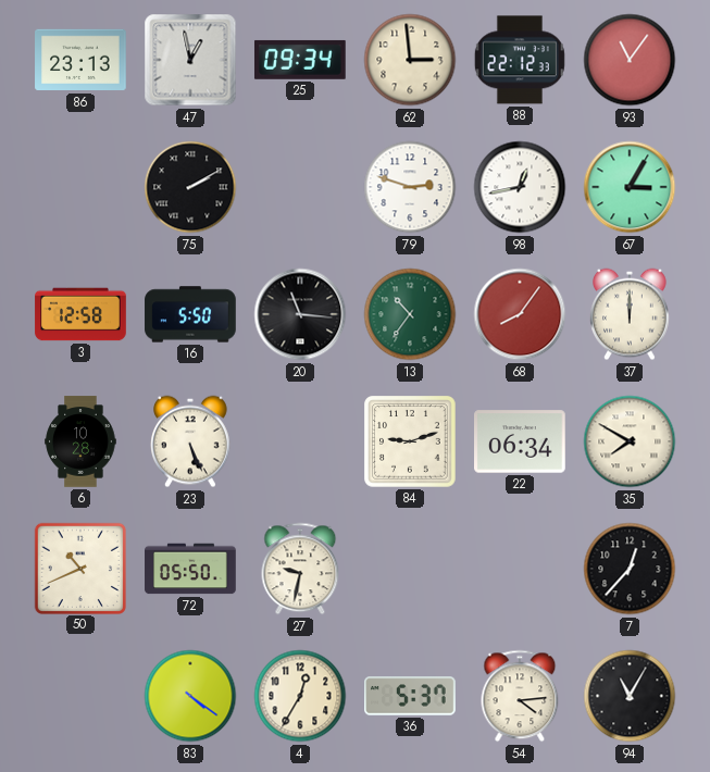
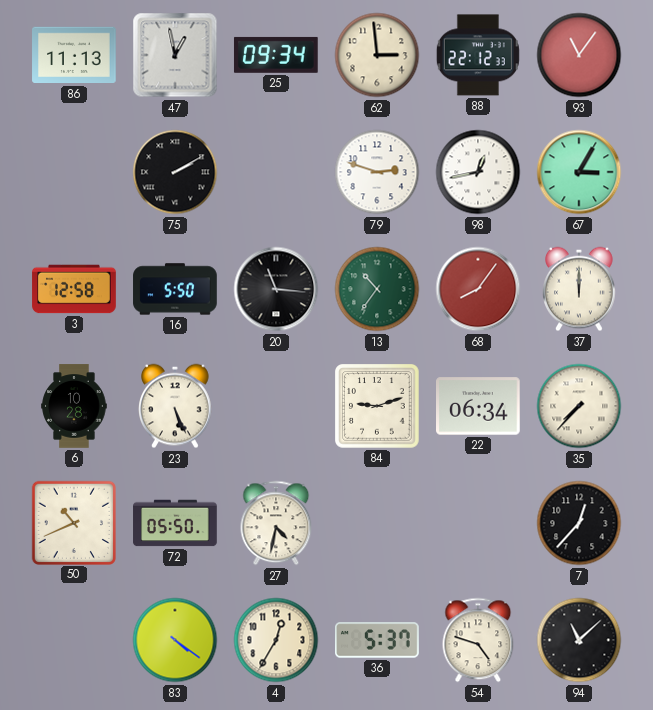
86: 23:13 -> 11:13
35: 7:50 -> 7:37
27: 9:32 -> 4:32
54: 4:14 -> 4:48
94: 11:05 -> 11:08
